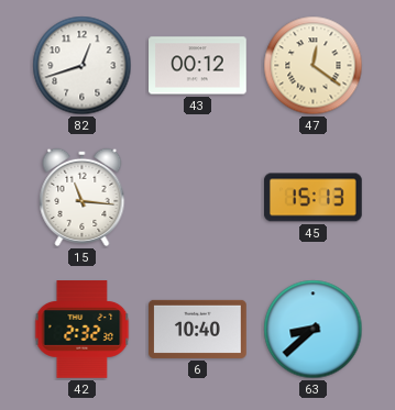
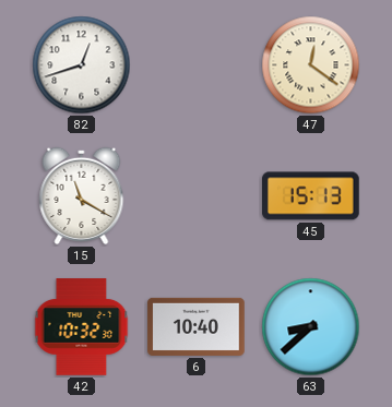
43: 00:12 -> none
15: 11:16 -> 11:20
42: 2:32 -> 10:32
